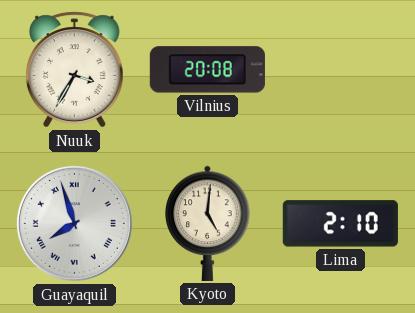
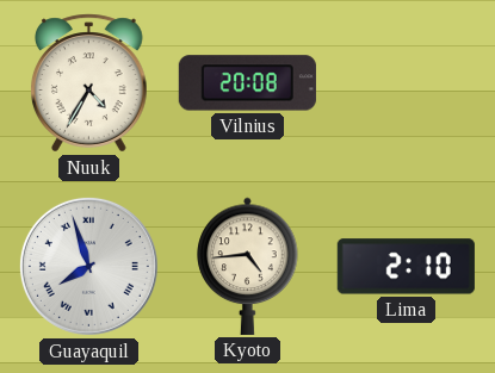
Nuuk: 3:35 -> 4:35
Kyoto: 5:01 -> 4:44
